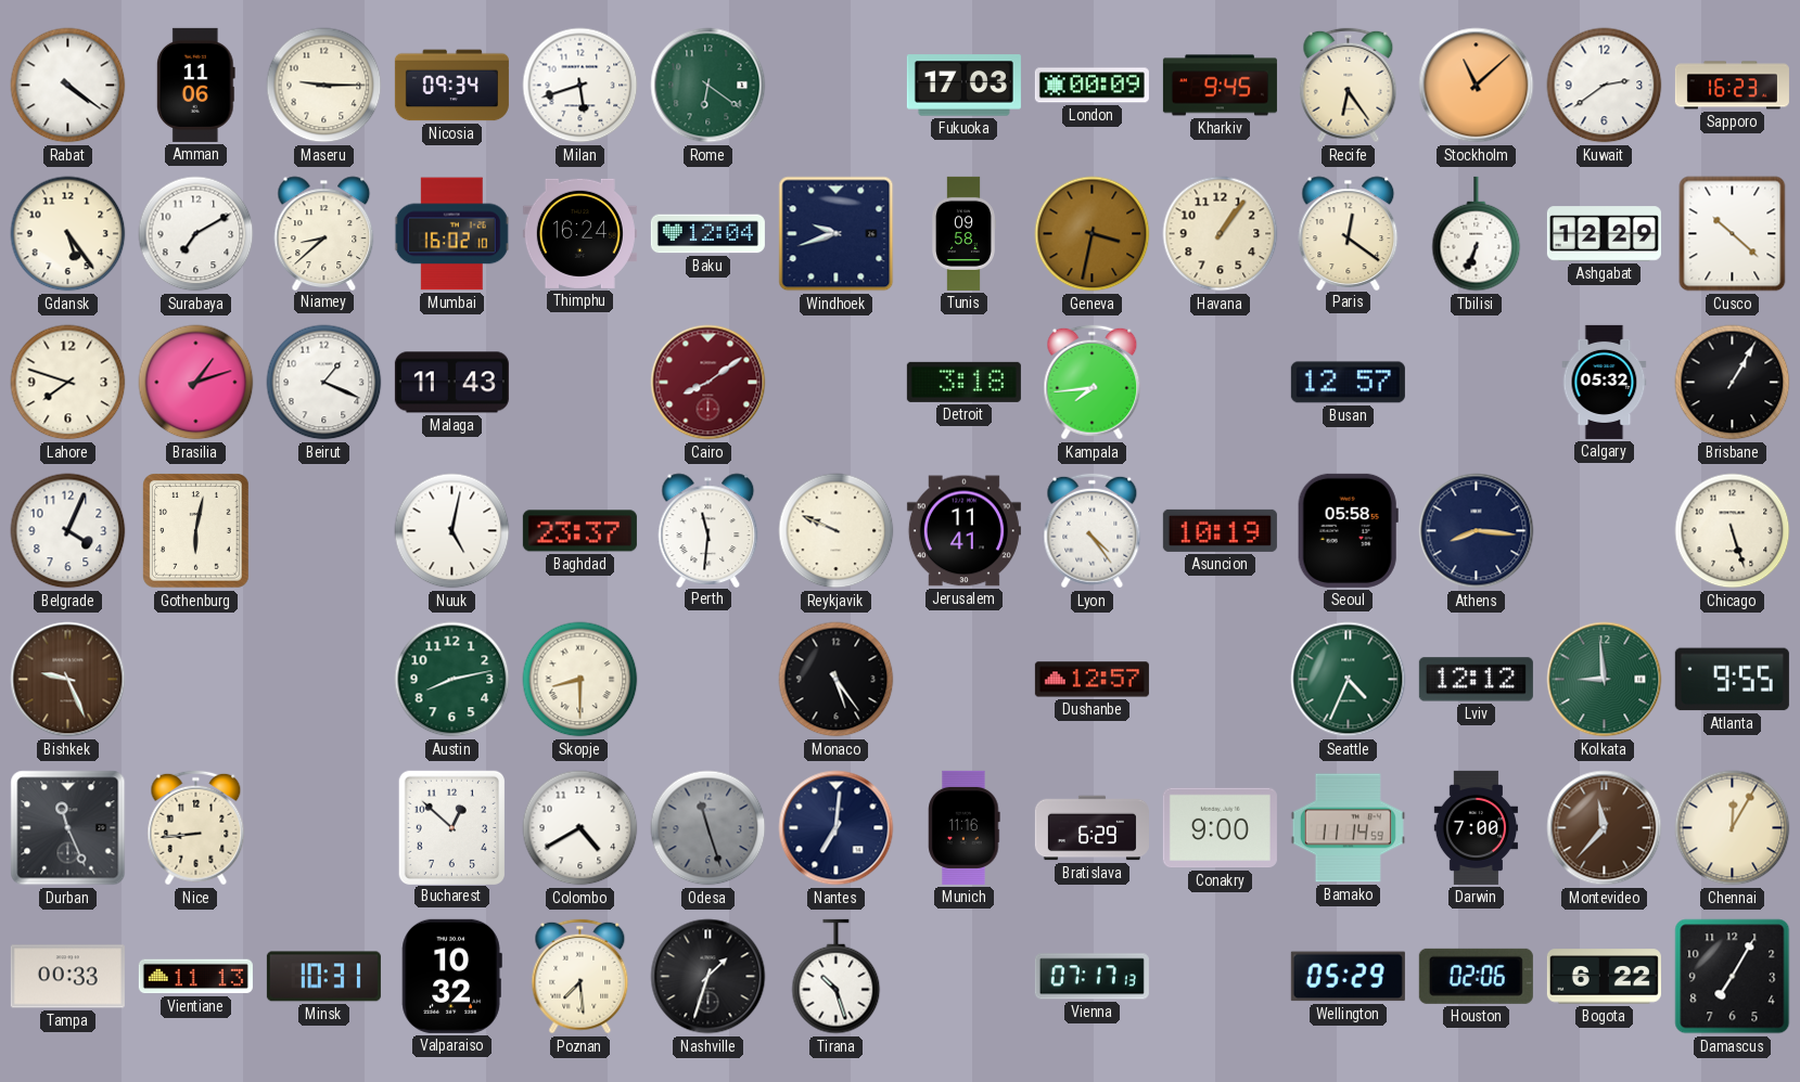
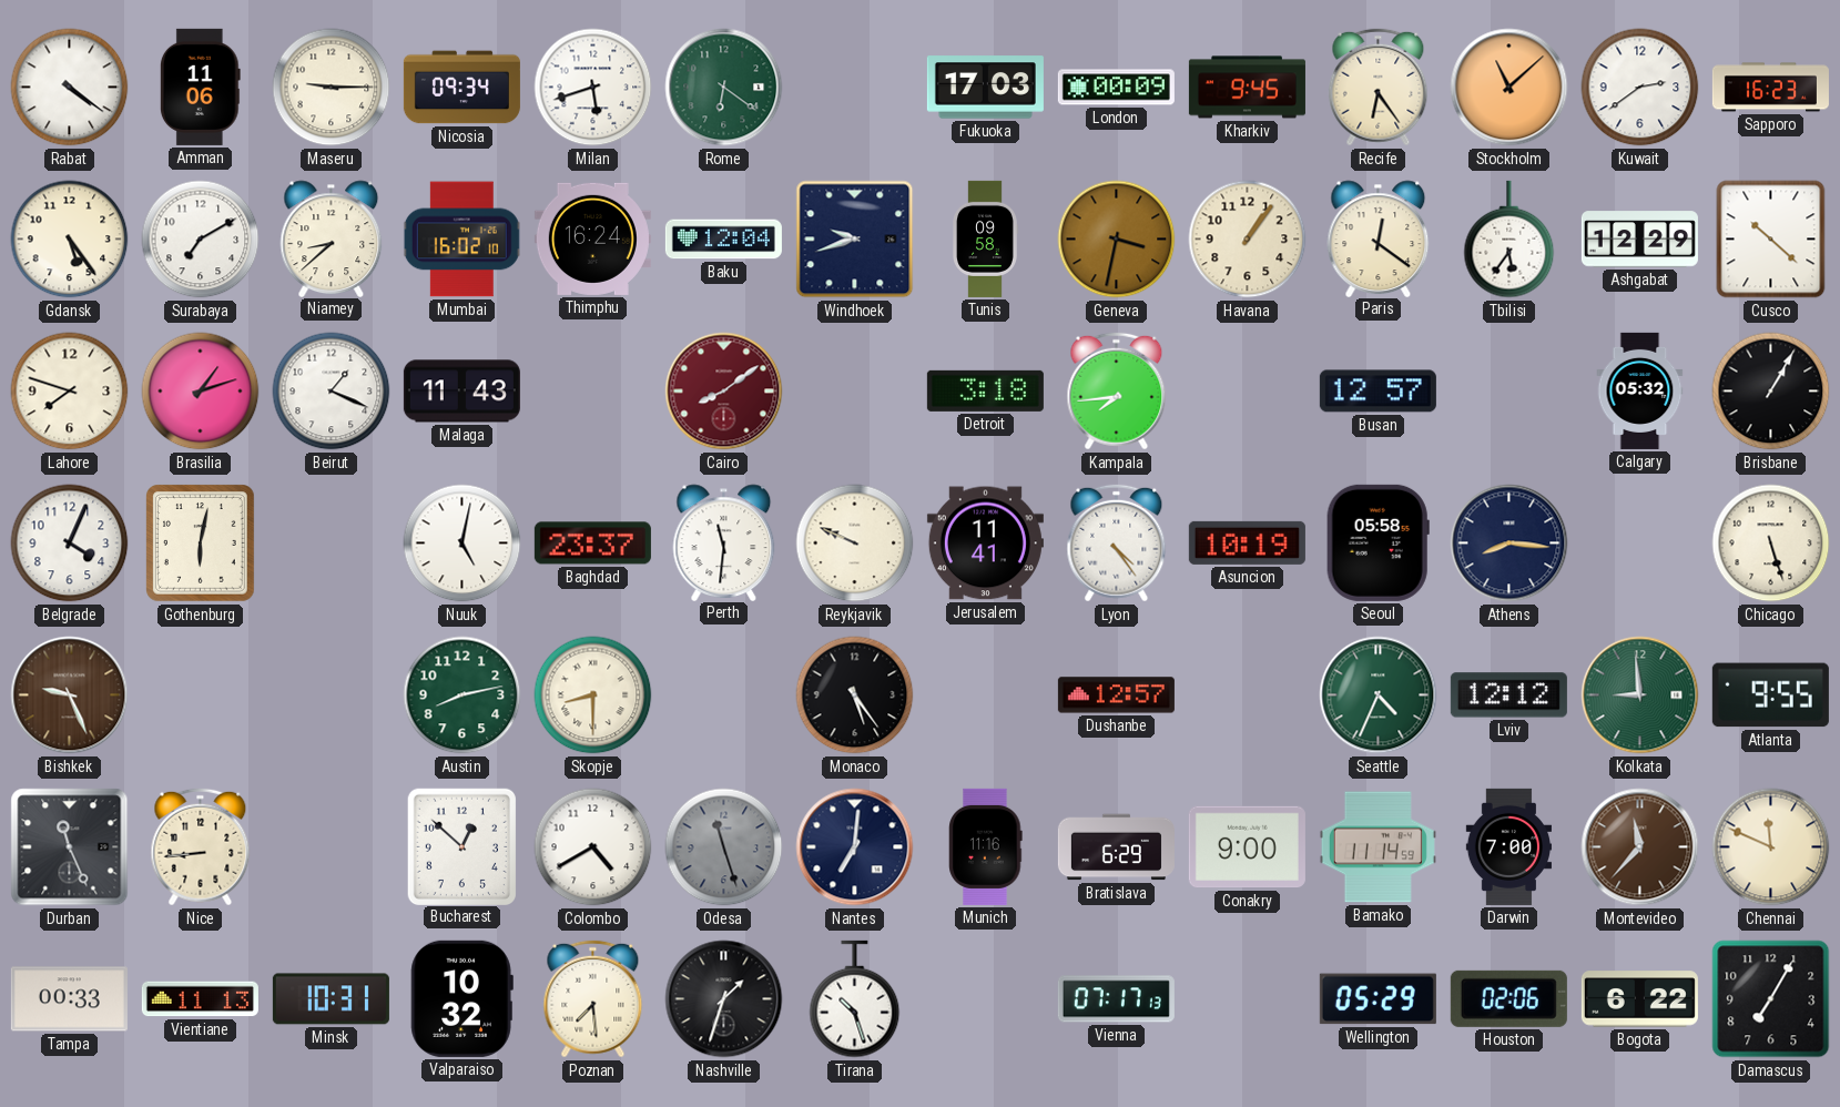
Tbilisi: 6:34 -> 5:36
Chennai: 12:05 -> 11:49
